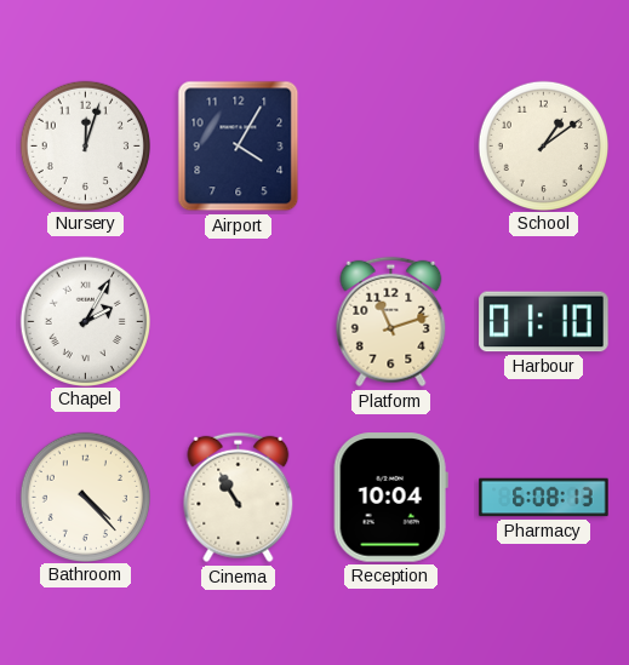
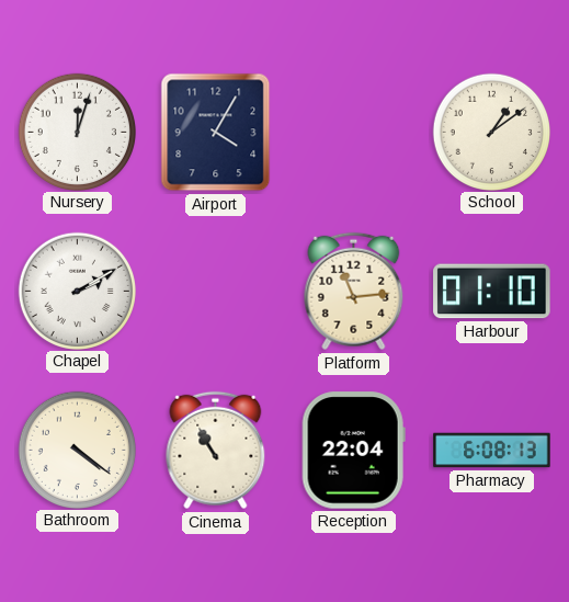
Chapel: 2:05 -> 2:10
Platform: 11:12 -> 11:14
Bathroom: 4:23 -> 4:21
Reception: 10:04 -> 22:04
